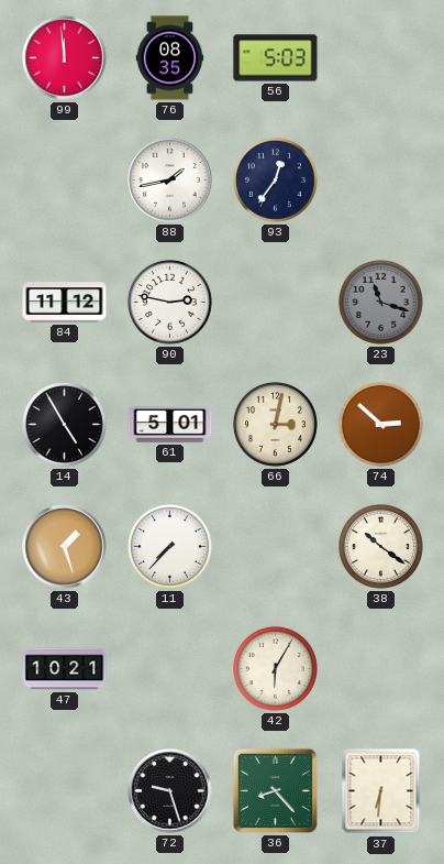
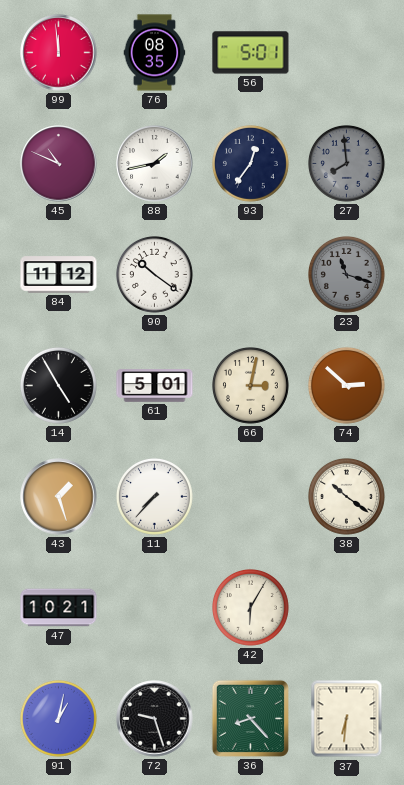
56: 5:03 -> 5:01
45: none -> 10:49
27: none -> 7:59
90: 2:47 -> 10:21
91: none -> 1:02
